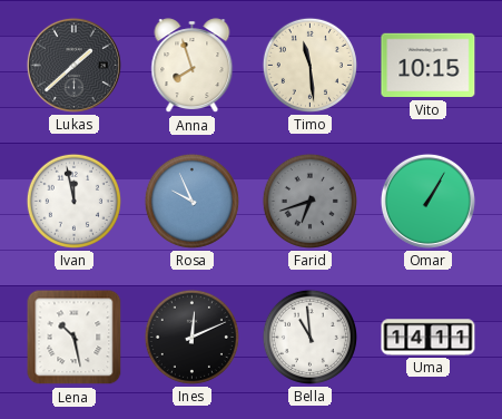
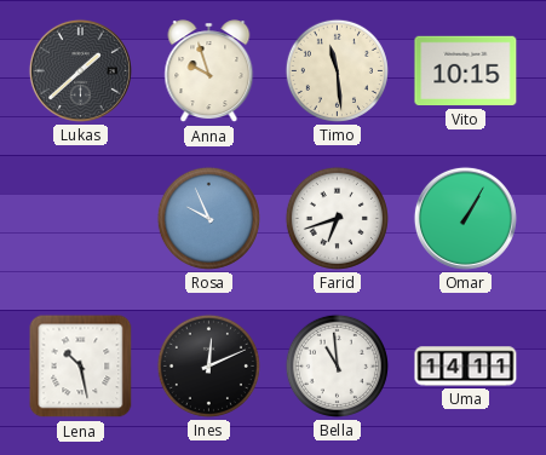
Anna: 7:57 -> 9:57
Ivan: 11:58 -> none
Farid dial: grey -> white
